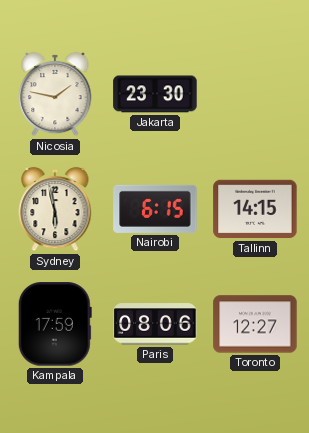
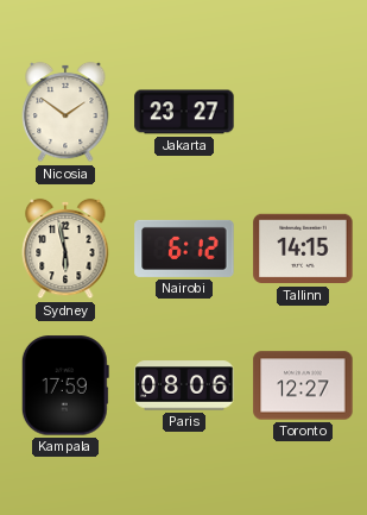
Nicosia: 1:47 -> 1:51
Jakarta: 23:30 -> 23:27
Nairobi: 6:15 -> 6:12
